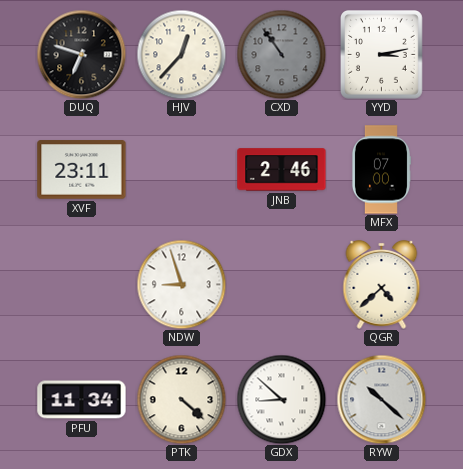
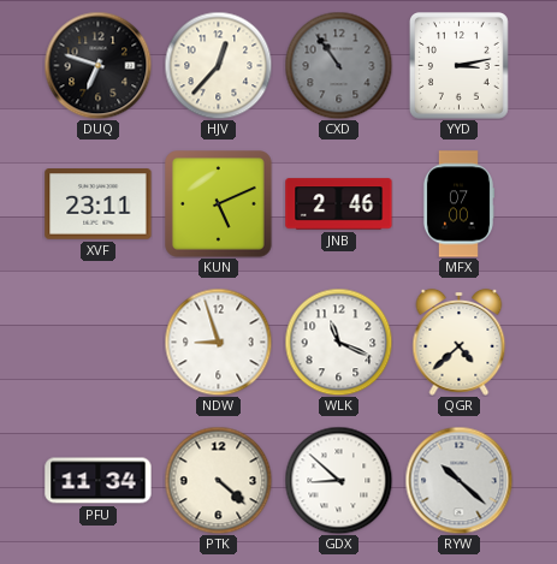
KUN: none -> 5:11
WLK: none -> 11:19
